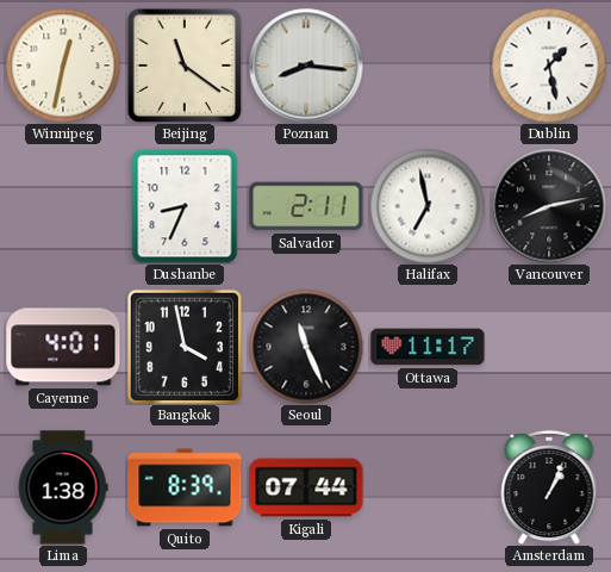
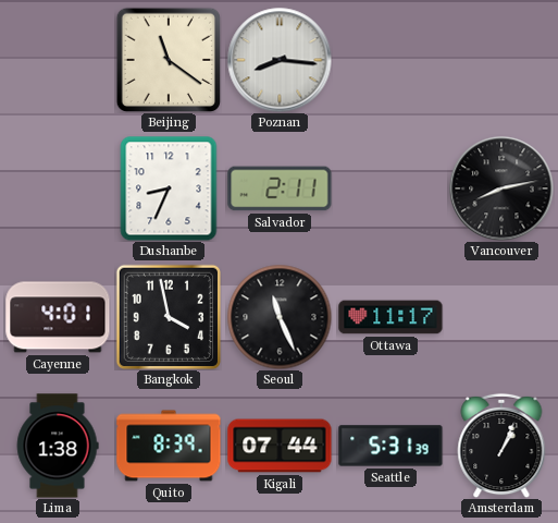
Winnipeg: 12:32 -> none
Dublin: 1:28 -> none
Halifax: 6:58 -> none
Seattle: none -> 5:31
